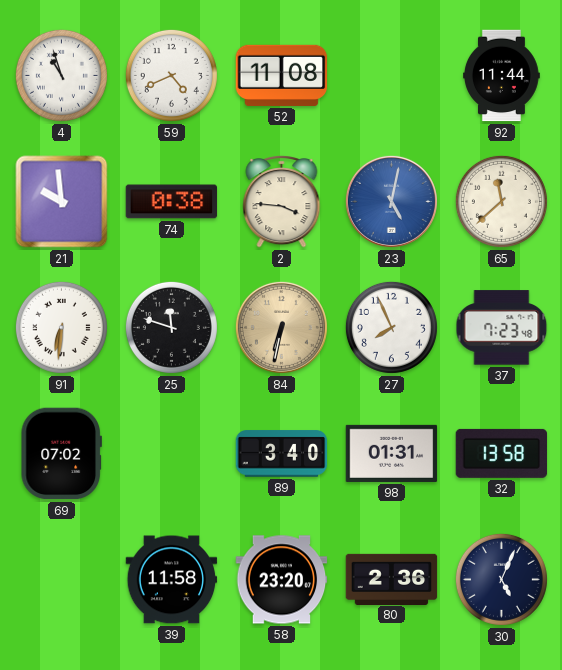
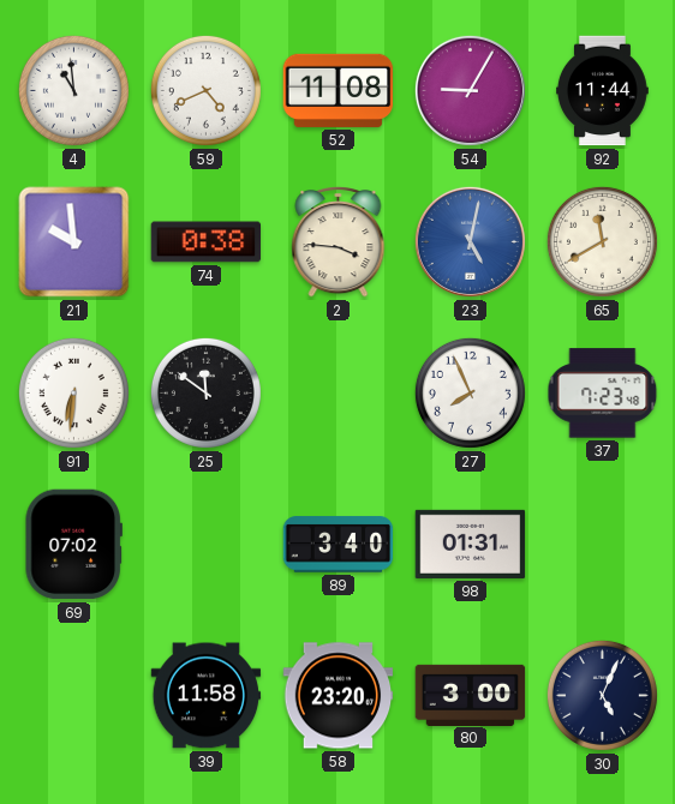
4: 10:57 -> 10:59
54: none -> 9:05
65: 11:38 -> 11:40
25: 11:48 -> 11:51
84: 6:32 -> none
32: 13:58 -> none
80: 2:36 -> 3:00
